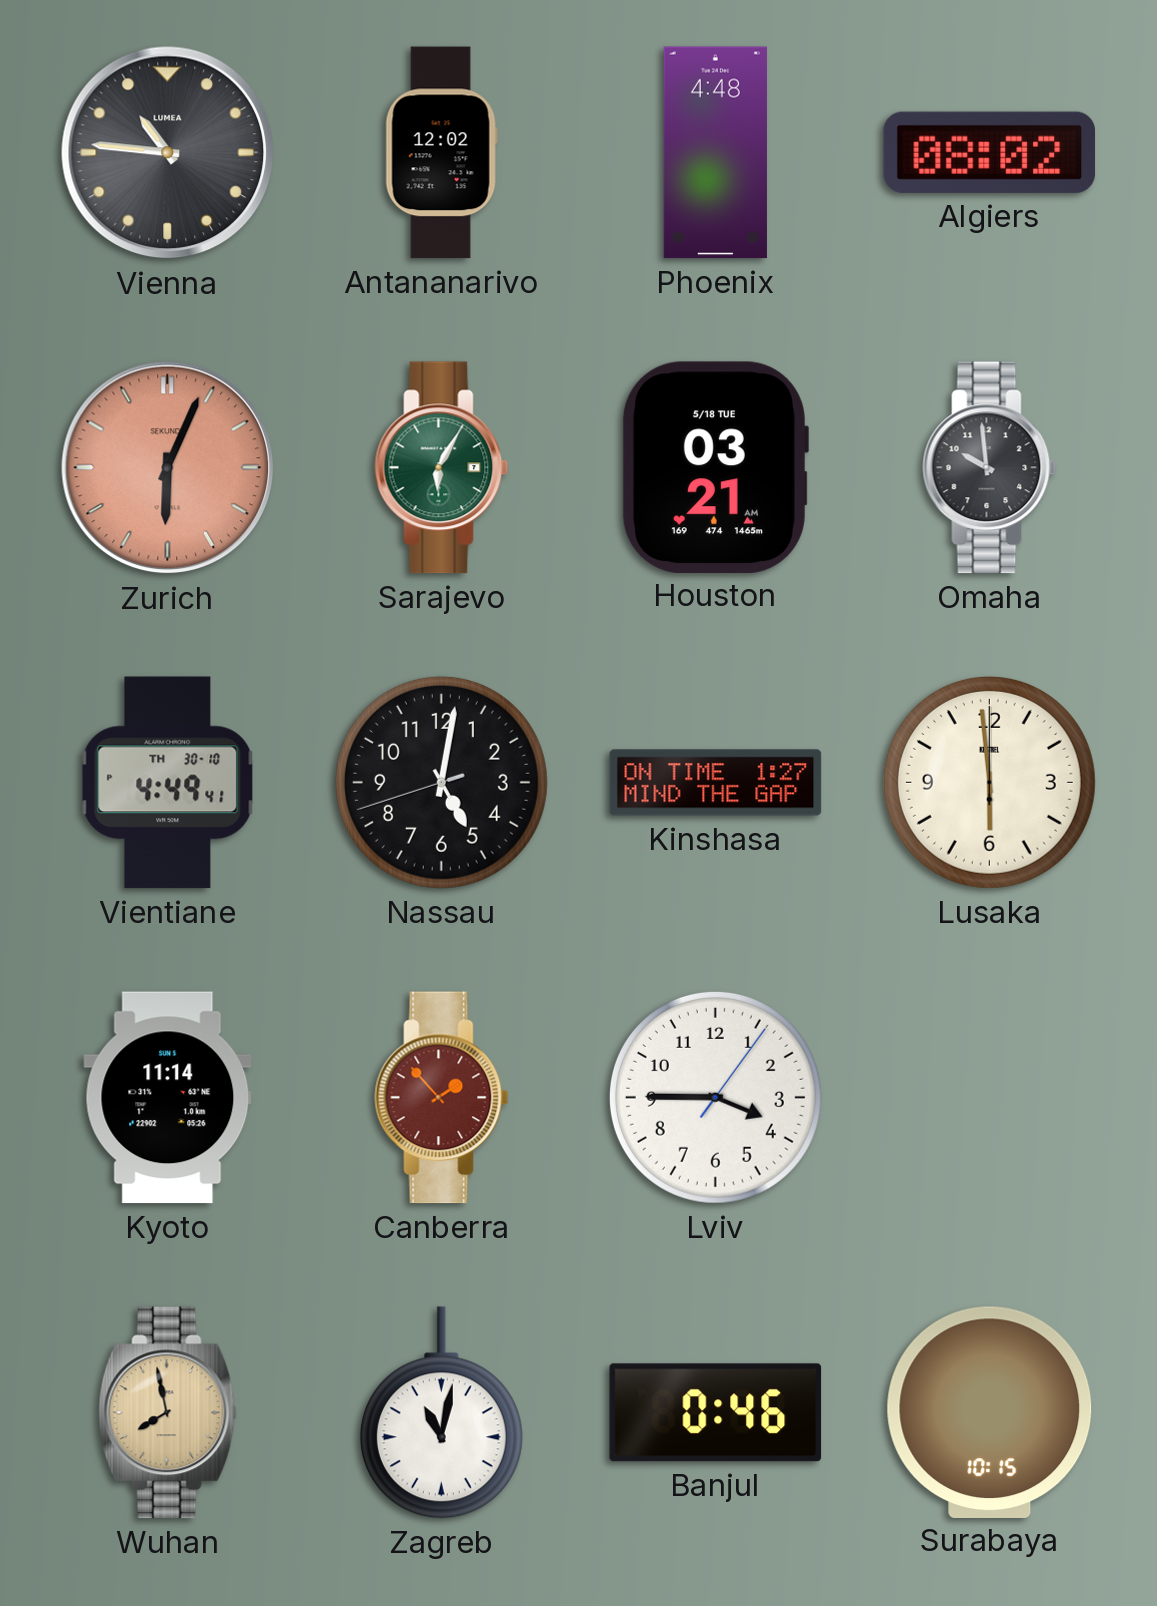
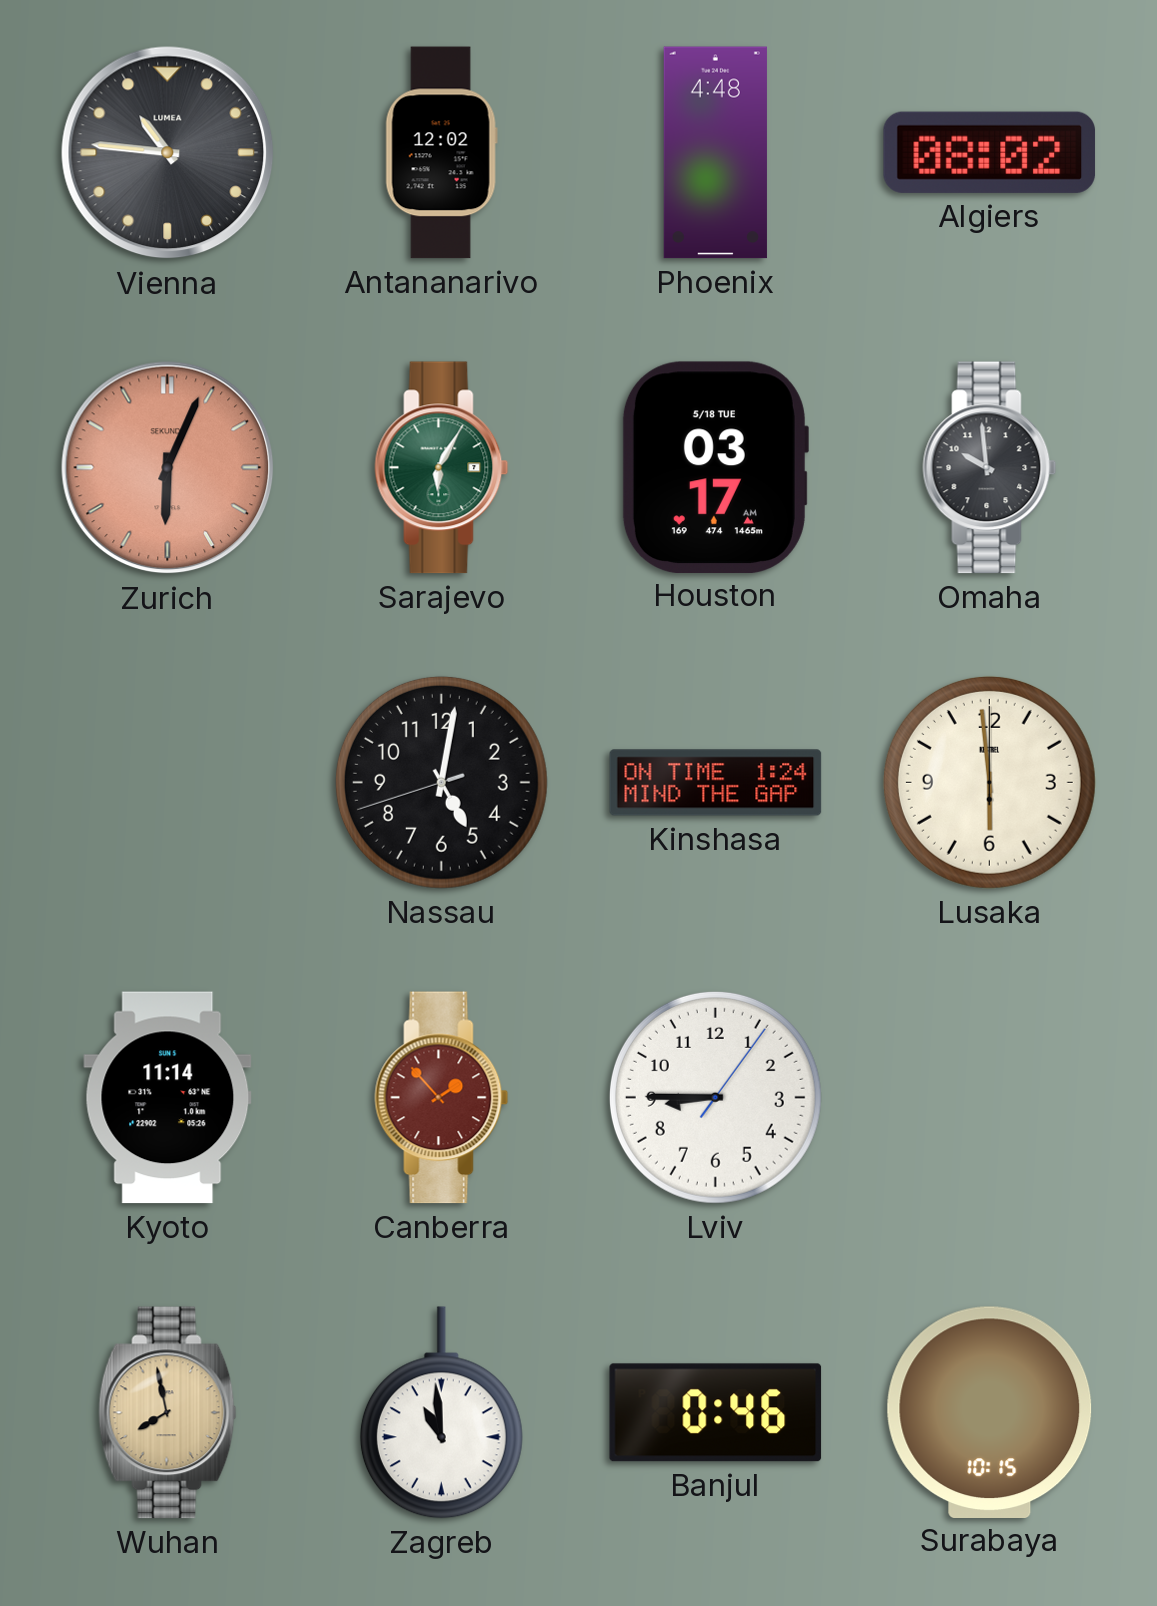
Houston: 03:21 -> 03:17
Vientiane: 4:49 -> none
Kinshasa: 1:27 -> 1:24
Lviv: 3:45 -> 8:45
Zagreb: 11:02 -> 10:59
